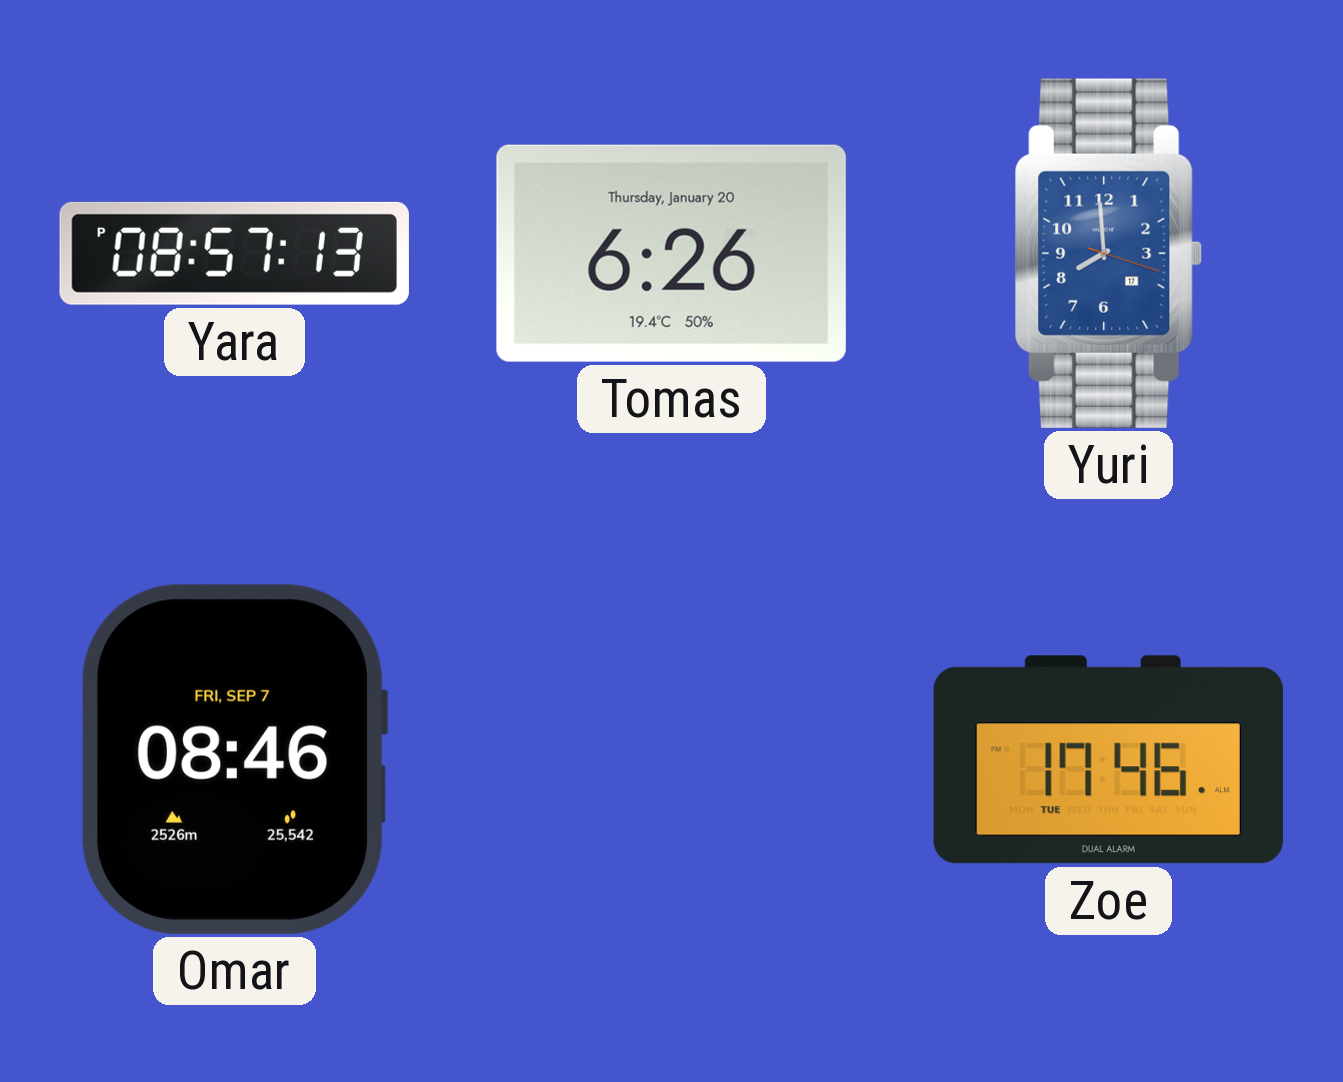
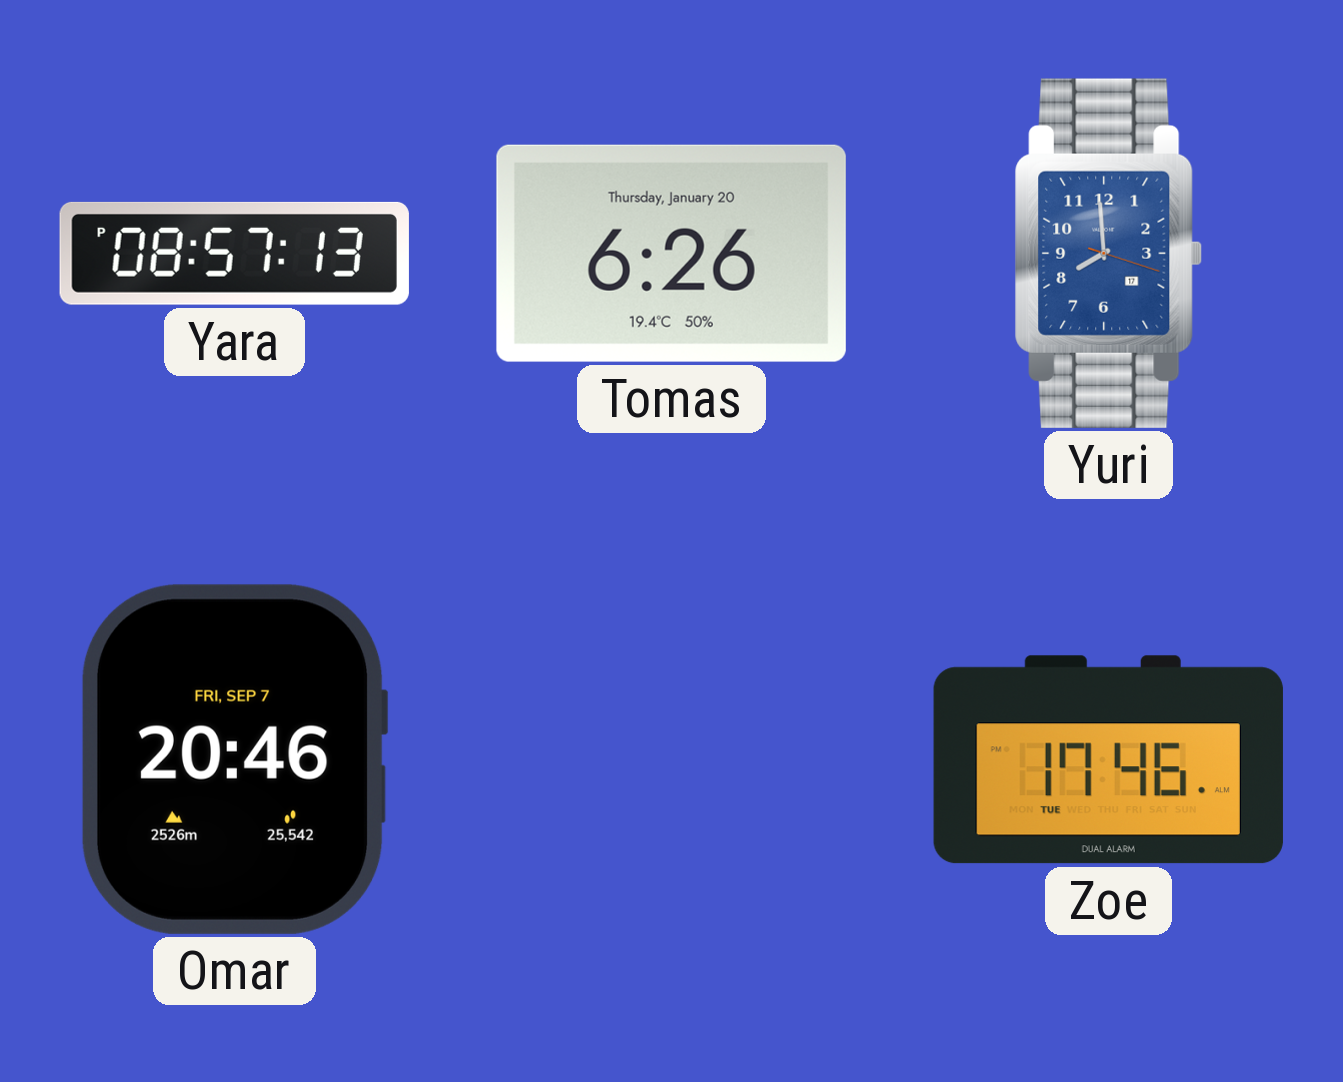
Omar: 08:46 -> 20:46
